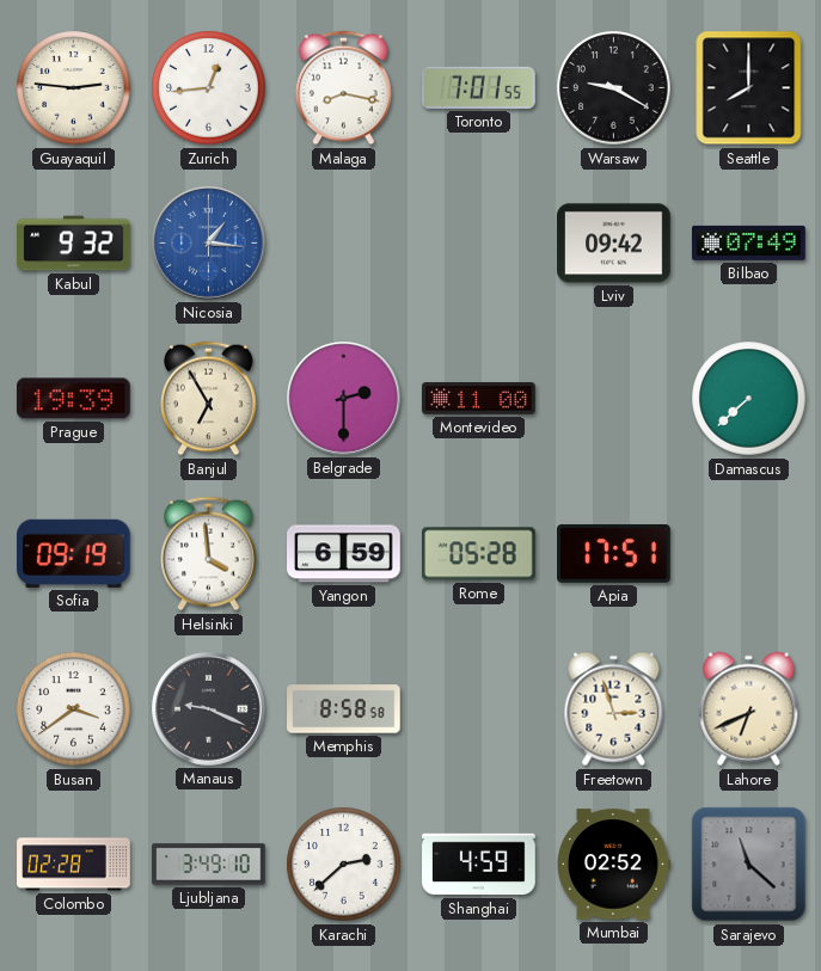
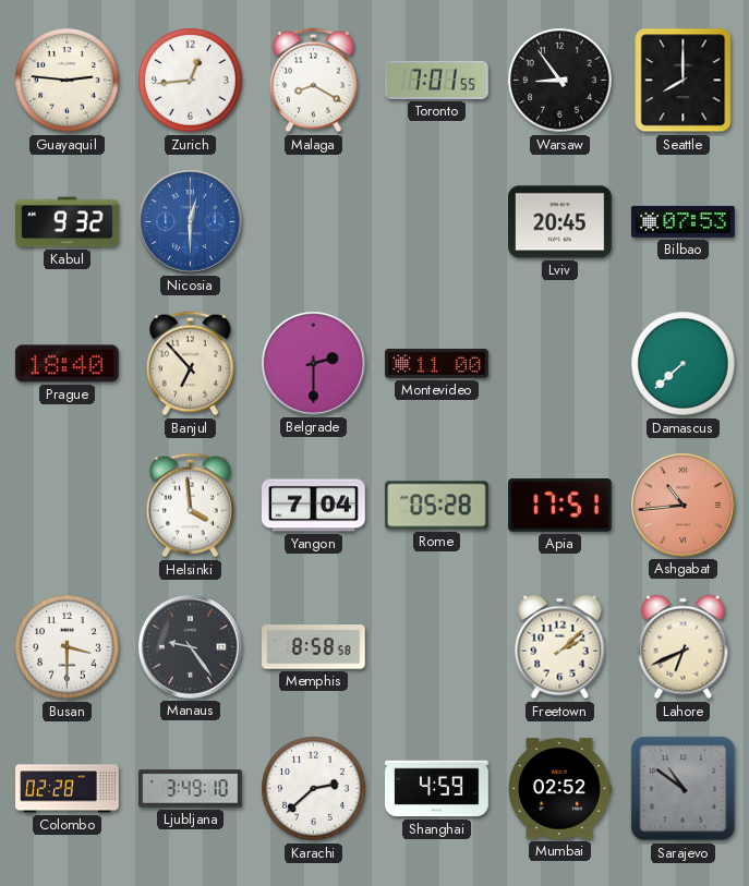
Malaga: 8:17 -> 8:20
Warsaw: 9:20 -> 8:54
Nicosia: 1:16 -> 12:30
Lviv: 09:42 -> 20:45
Bilbao: 07:49 -> 07:53
Prague: 19:39 -> 18:40
Banjul: 6:55 -> 6:53
Sofia: 09:19 -> none
Yangon: 6:59 -> 7:04
Ashgabat: none -> 10:44
Busan: 3:39 -> 3:30
Manaus: 9:19 -> 9:24
Freetown: 2:57 -> 2:08
Sarajevo: 11:22 -> 10:51
